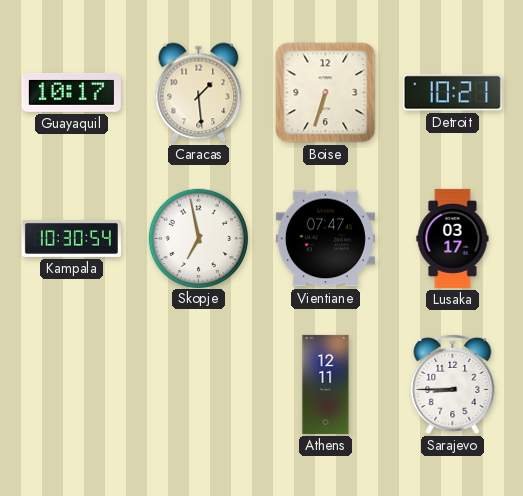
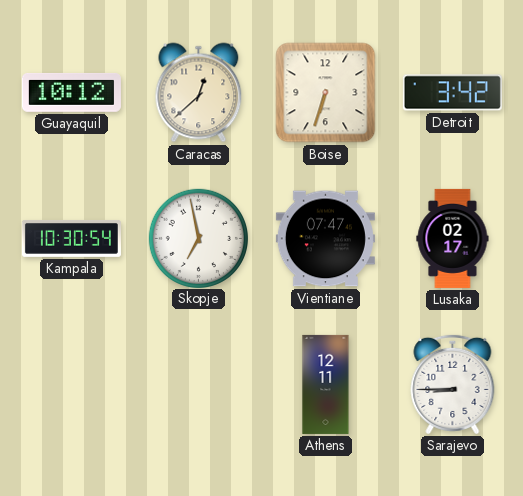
Guayaquil: 10:17 -> 10:12
Caracas: 1:29 -> 12:38
Detroit: 10:21 -> 3:42
Lusaka: 03:17 -> 02:17
